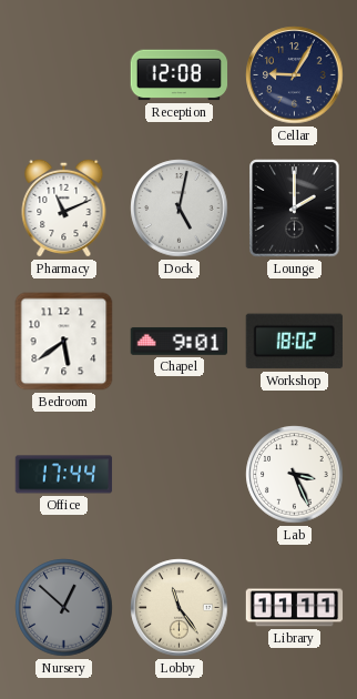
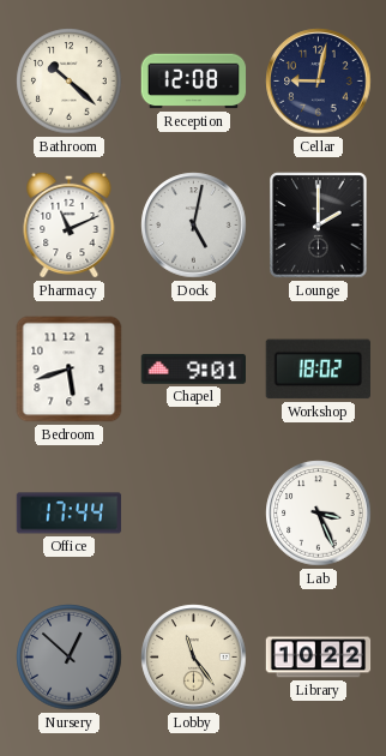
Bathroom: none -> 10:22
Cellar: 9:05 -> 9:02
Bedroom: 5:39 -> 5:42
Library: 11:11 -> 10:22
